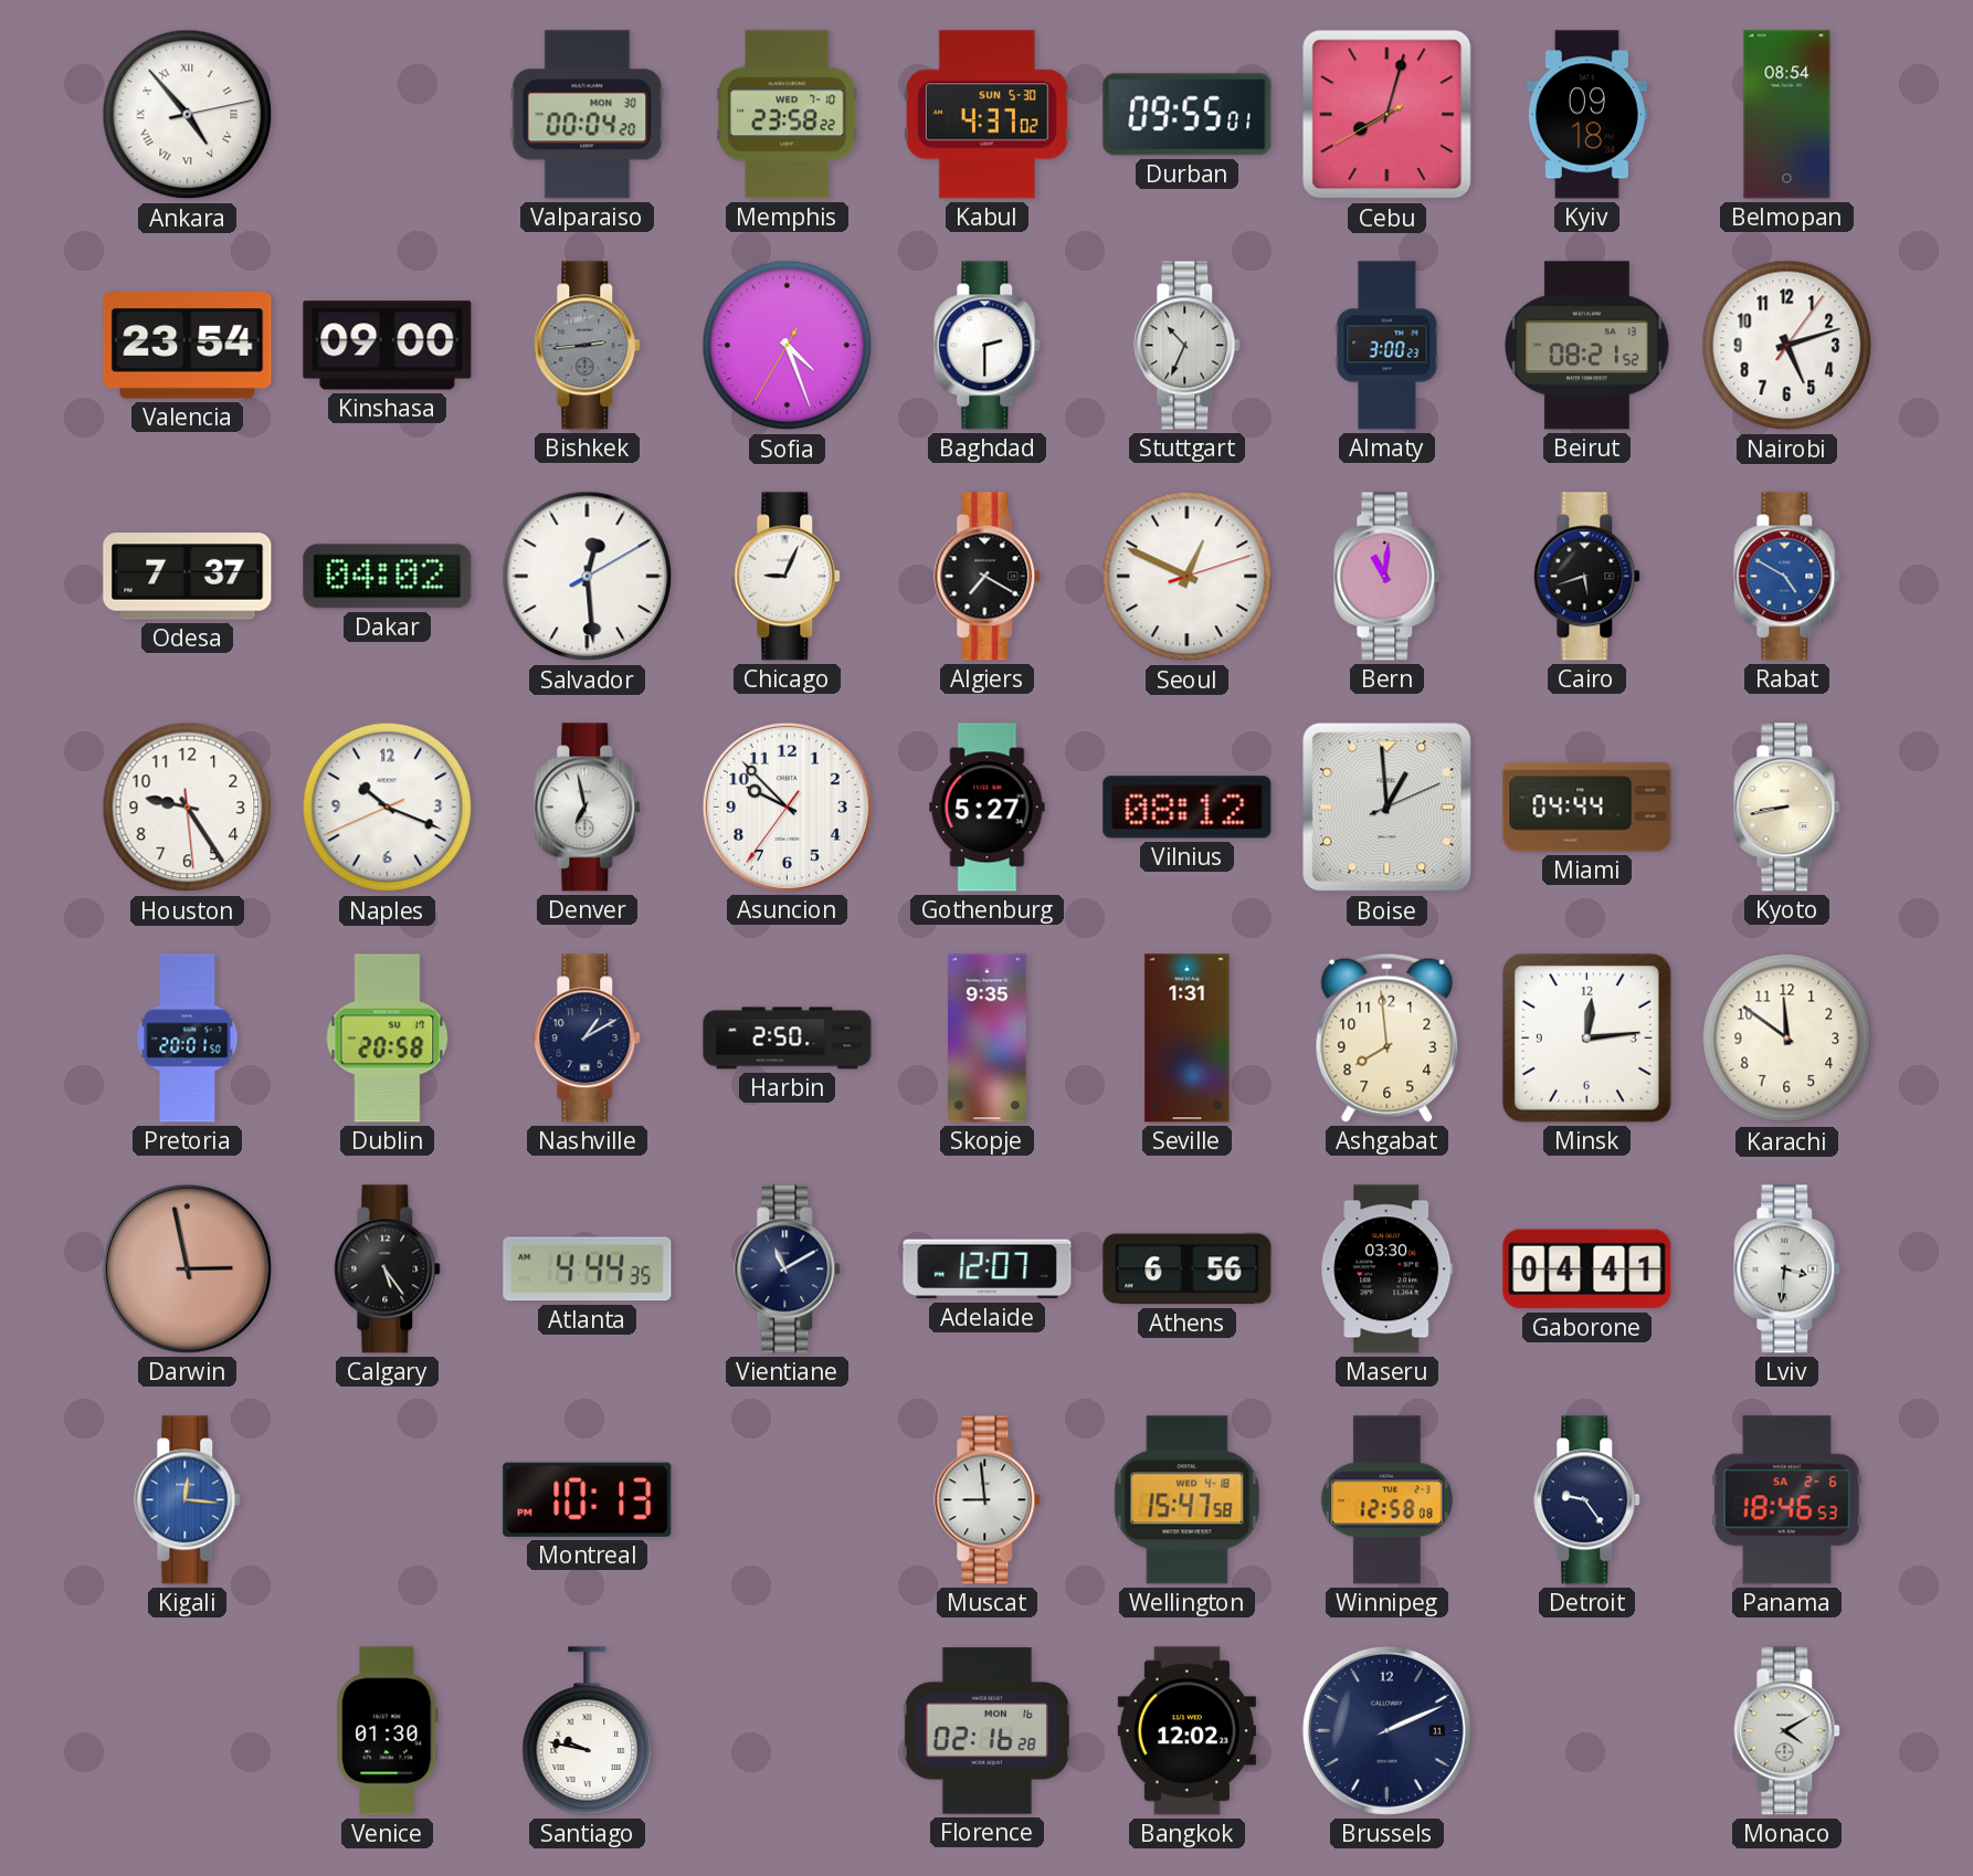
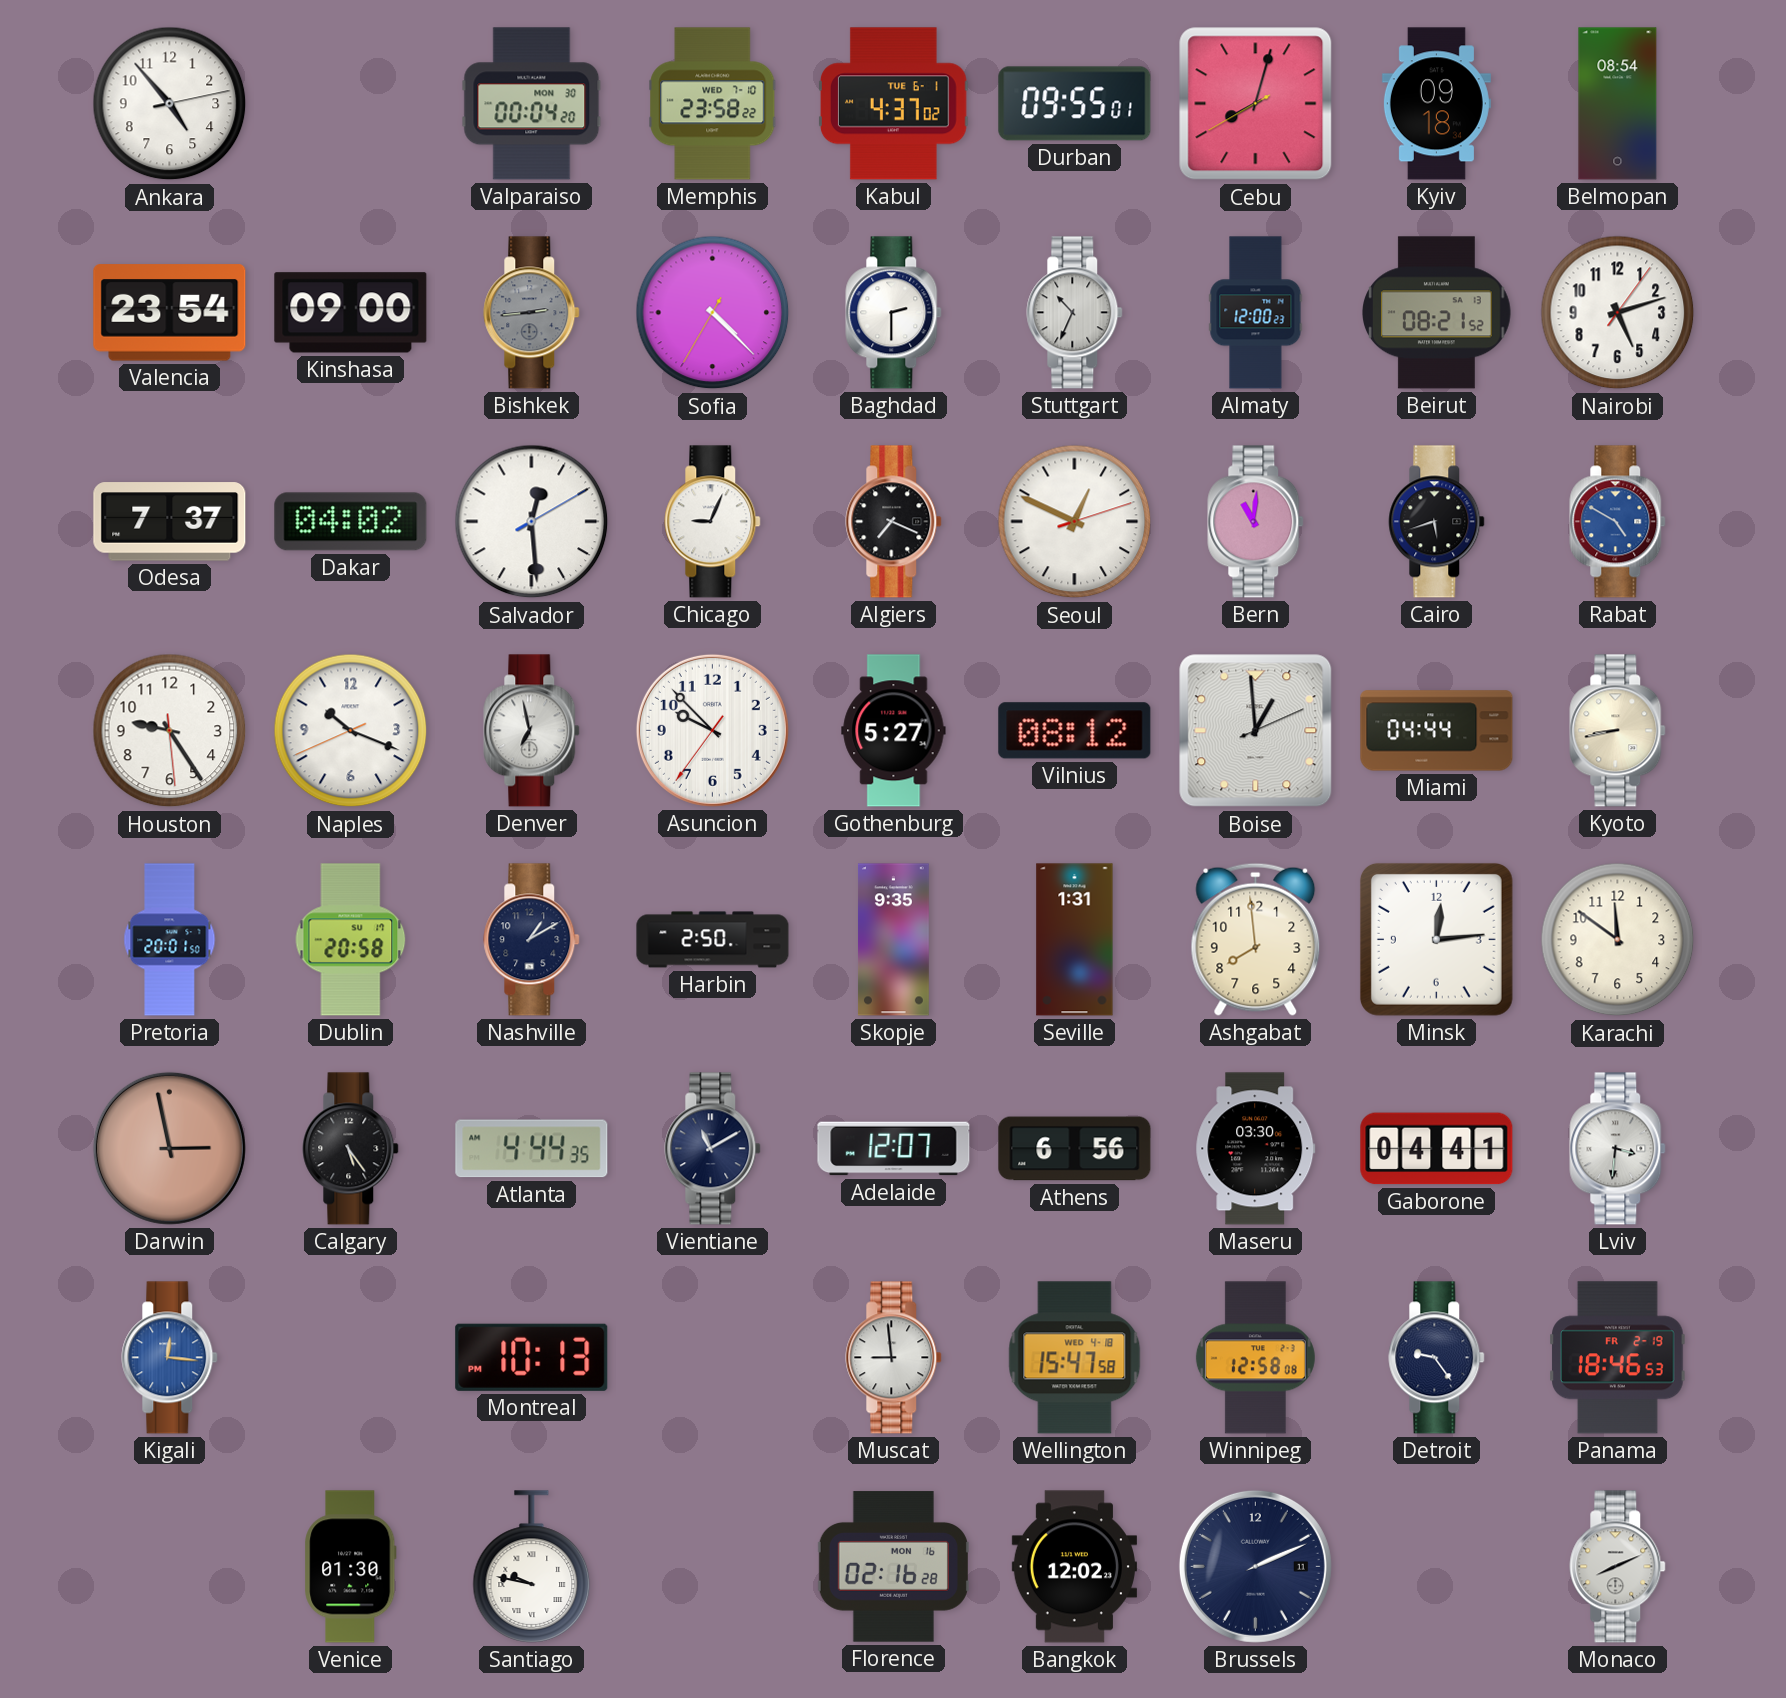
Ankara numerals: Roman -> Arabic
Kabul date: SUN 5-30 -> TUE 6-1
Sofia: 4:26 -> 4:22
Almaty: 3:00 -> 12:00
Algiers: 7:20 -> 7:19
Panama date: SA 2-6 -> FR 2-19
Monaco: 4:10 -> 8:11
